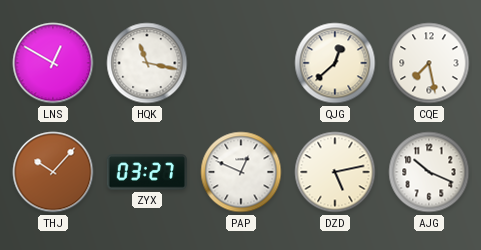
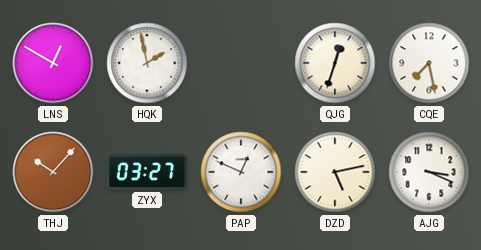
HQK: 11:17 -> 1:58
QJG: 12:38 -> 12:33
AJG: 10:19 -> 3:19
